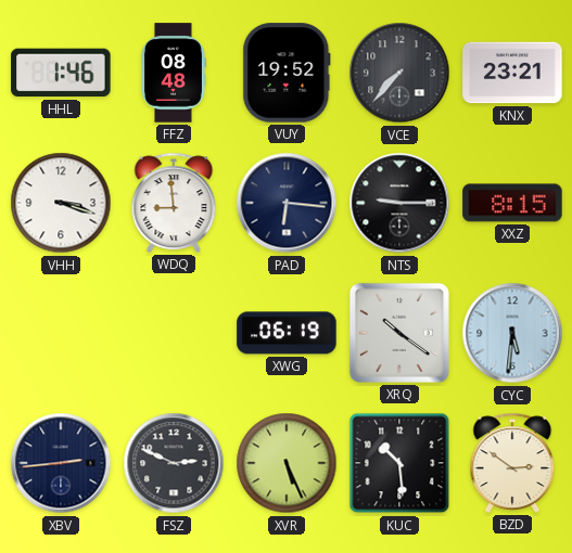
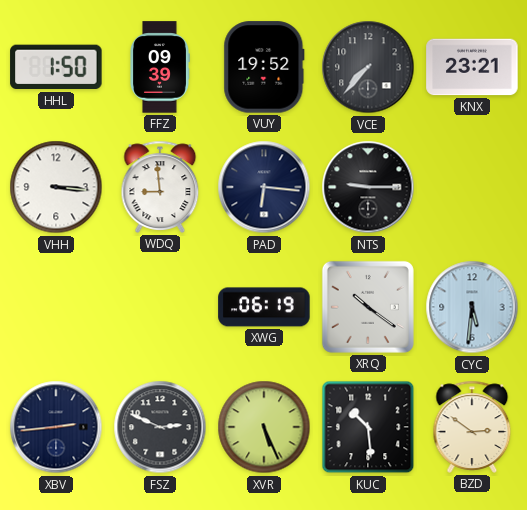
HHL: 1:46 -> 1:50
FFZ: 08:48 -> 09:39
VHH: 3:18 -> 3:16
XXZ: 8:15 -> none
